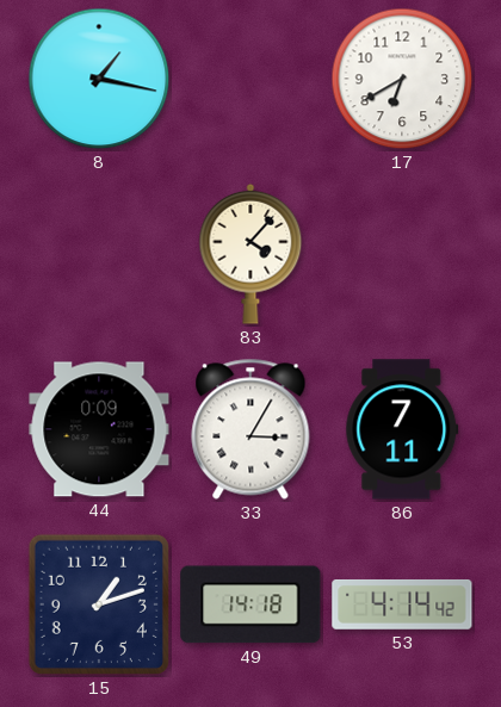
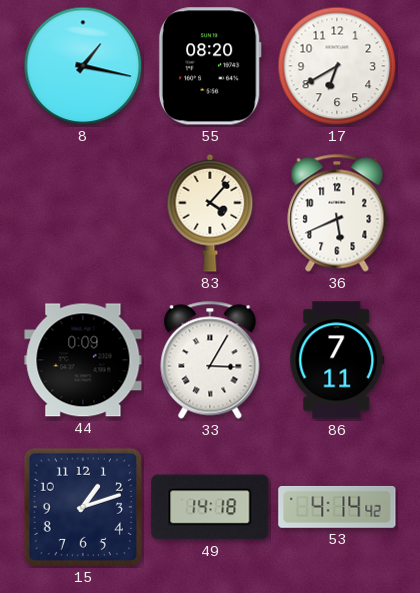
55: none -> 08:20
36: none -> 5:41
